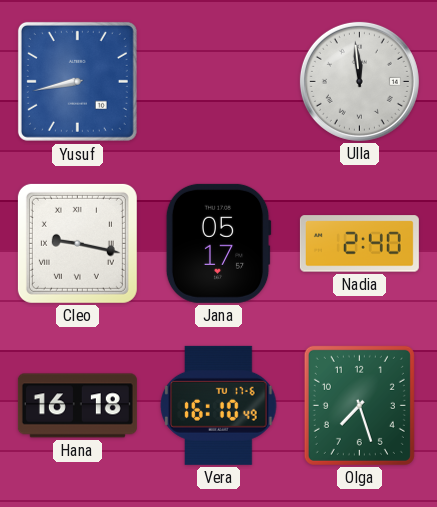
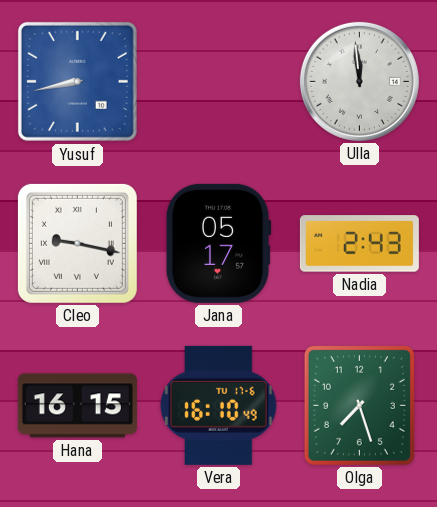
Nadia: 2:40 -> 2:43
Hana: 16:18 -> 16:15
